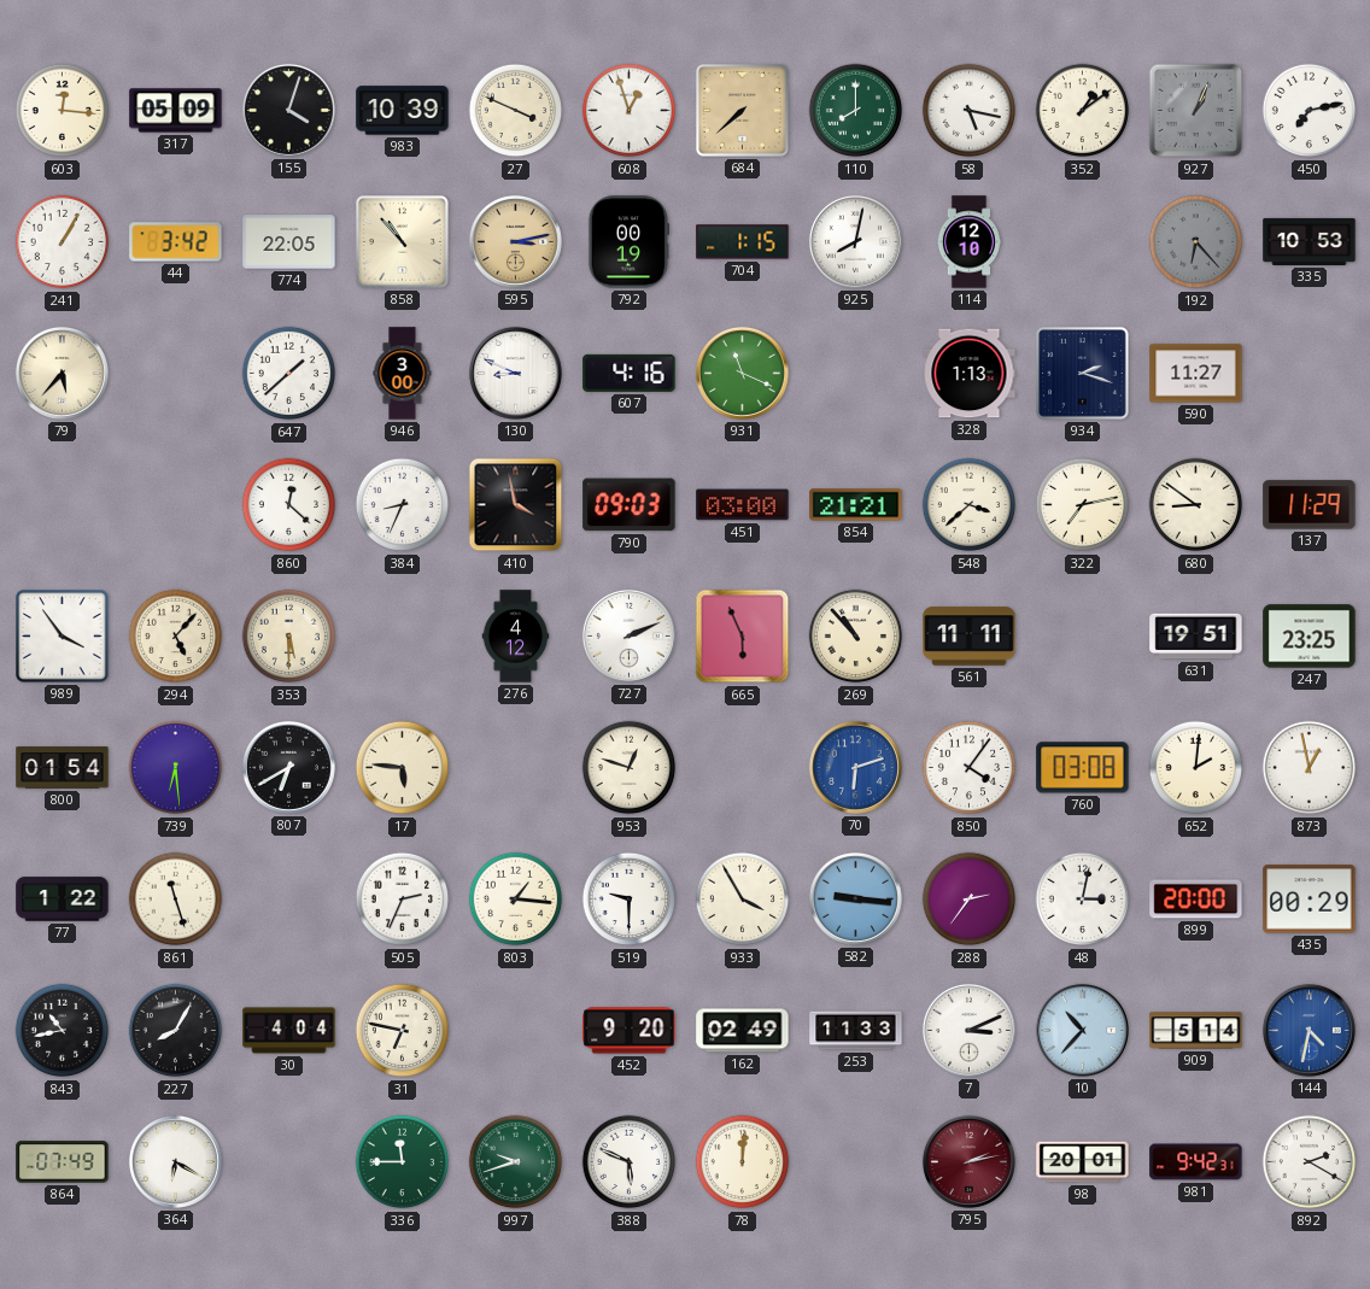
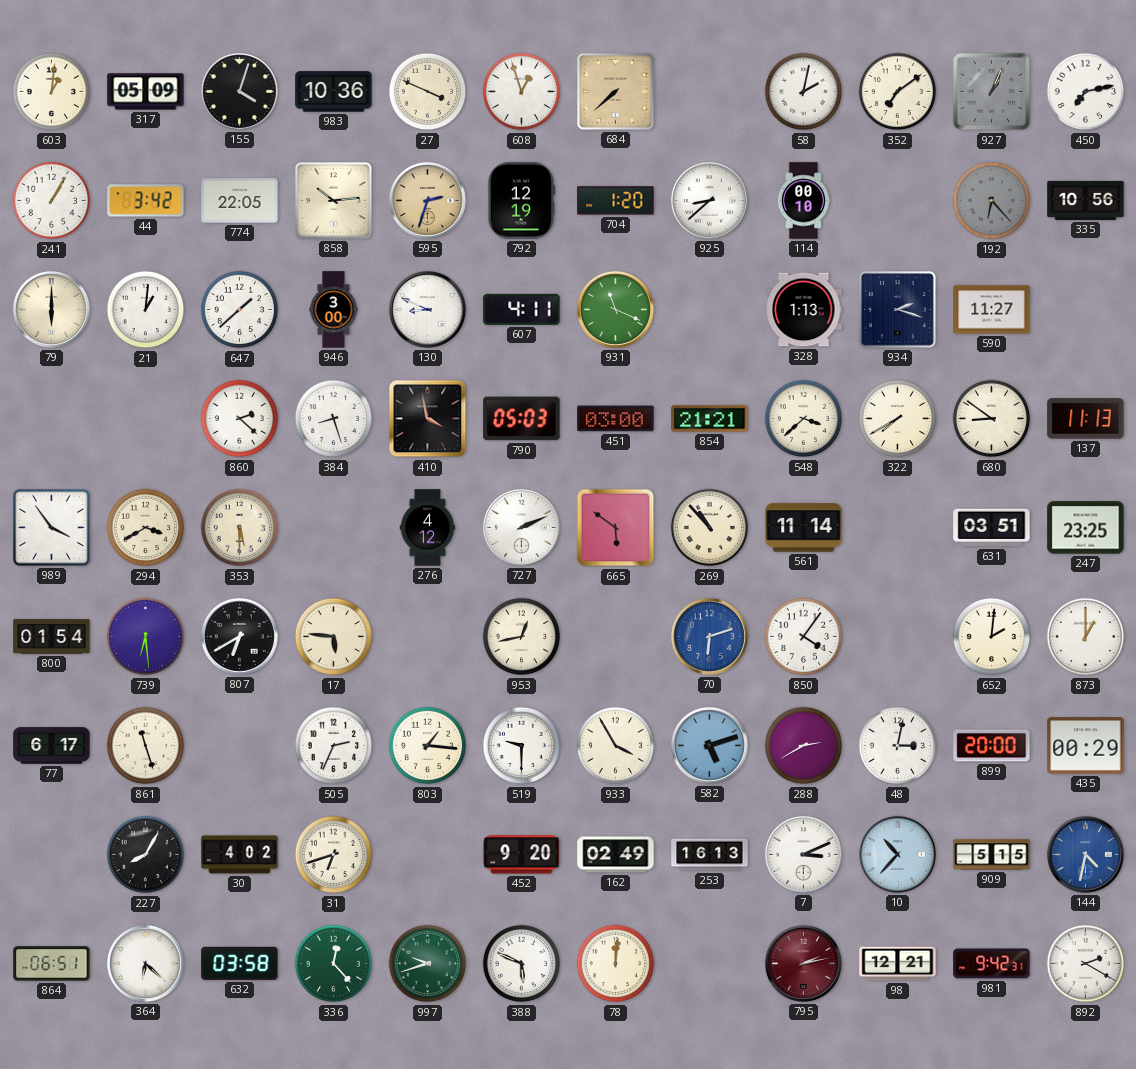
603: 12:16 -> 1:01
983: 10:39 -> 10:36
110: 8:00 -> none
58: 5:17 -> 2:02
352: 1:09 -> 7:09
858: 10:53 -> 10:14
595: 3:13 -> 2:33
792: 00:19 -> 12:19
704: 1:15 -> 1:20
925: 8:02 -> 8:38
114: 12:10 -> 00:10
335: 10:53 -> 10:56
79: 5:37 -> 6:00
21: none -> 1:01
607: 4:16 -> 4:11
860: 12:22 -> 2:22
384: 8:34 -> 8:27
790: 09:03 -> 05:03
322: 7:13 -> 7:40
137: 11:29 -> 11:13
294: 5:07 -> 3:40
665: 5:56 -> 5:51
561: 11:11 -> 11:14
631: 19:51 -> 03:51
953: 12:48 -> 12:43
760: 03:08 -> none
873: 12:58 -> 1:00
77: 1:22 -> 6:17
582: 9:16 -> 5:12
288: 2:36 -> 2:40
843: 10:43 -> none
30: 4:04 -> 4:02
31: 6:47 -> 6:42
253: 11:33 -> 16:13
909: 5:14 -> 5:15
864: 07:49 -> 06:51
364: 6:20 -> 6:22
632: none -> 03:58
336: 11:45 -> 12:23
98: 20:01 -> 12:21
